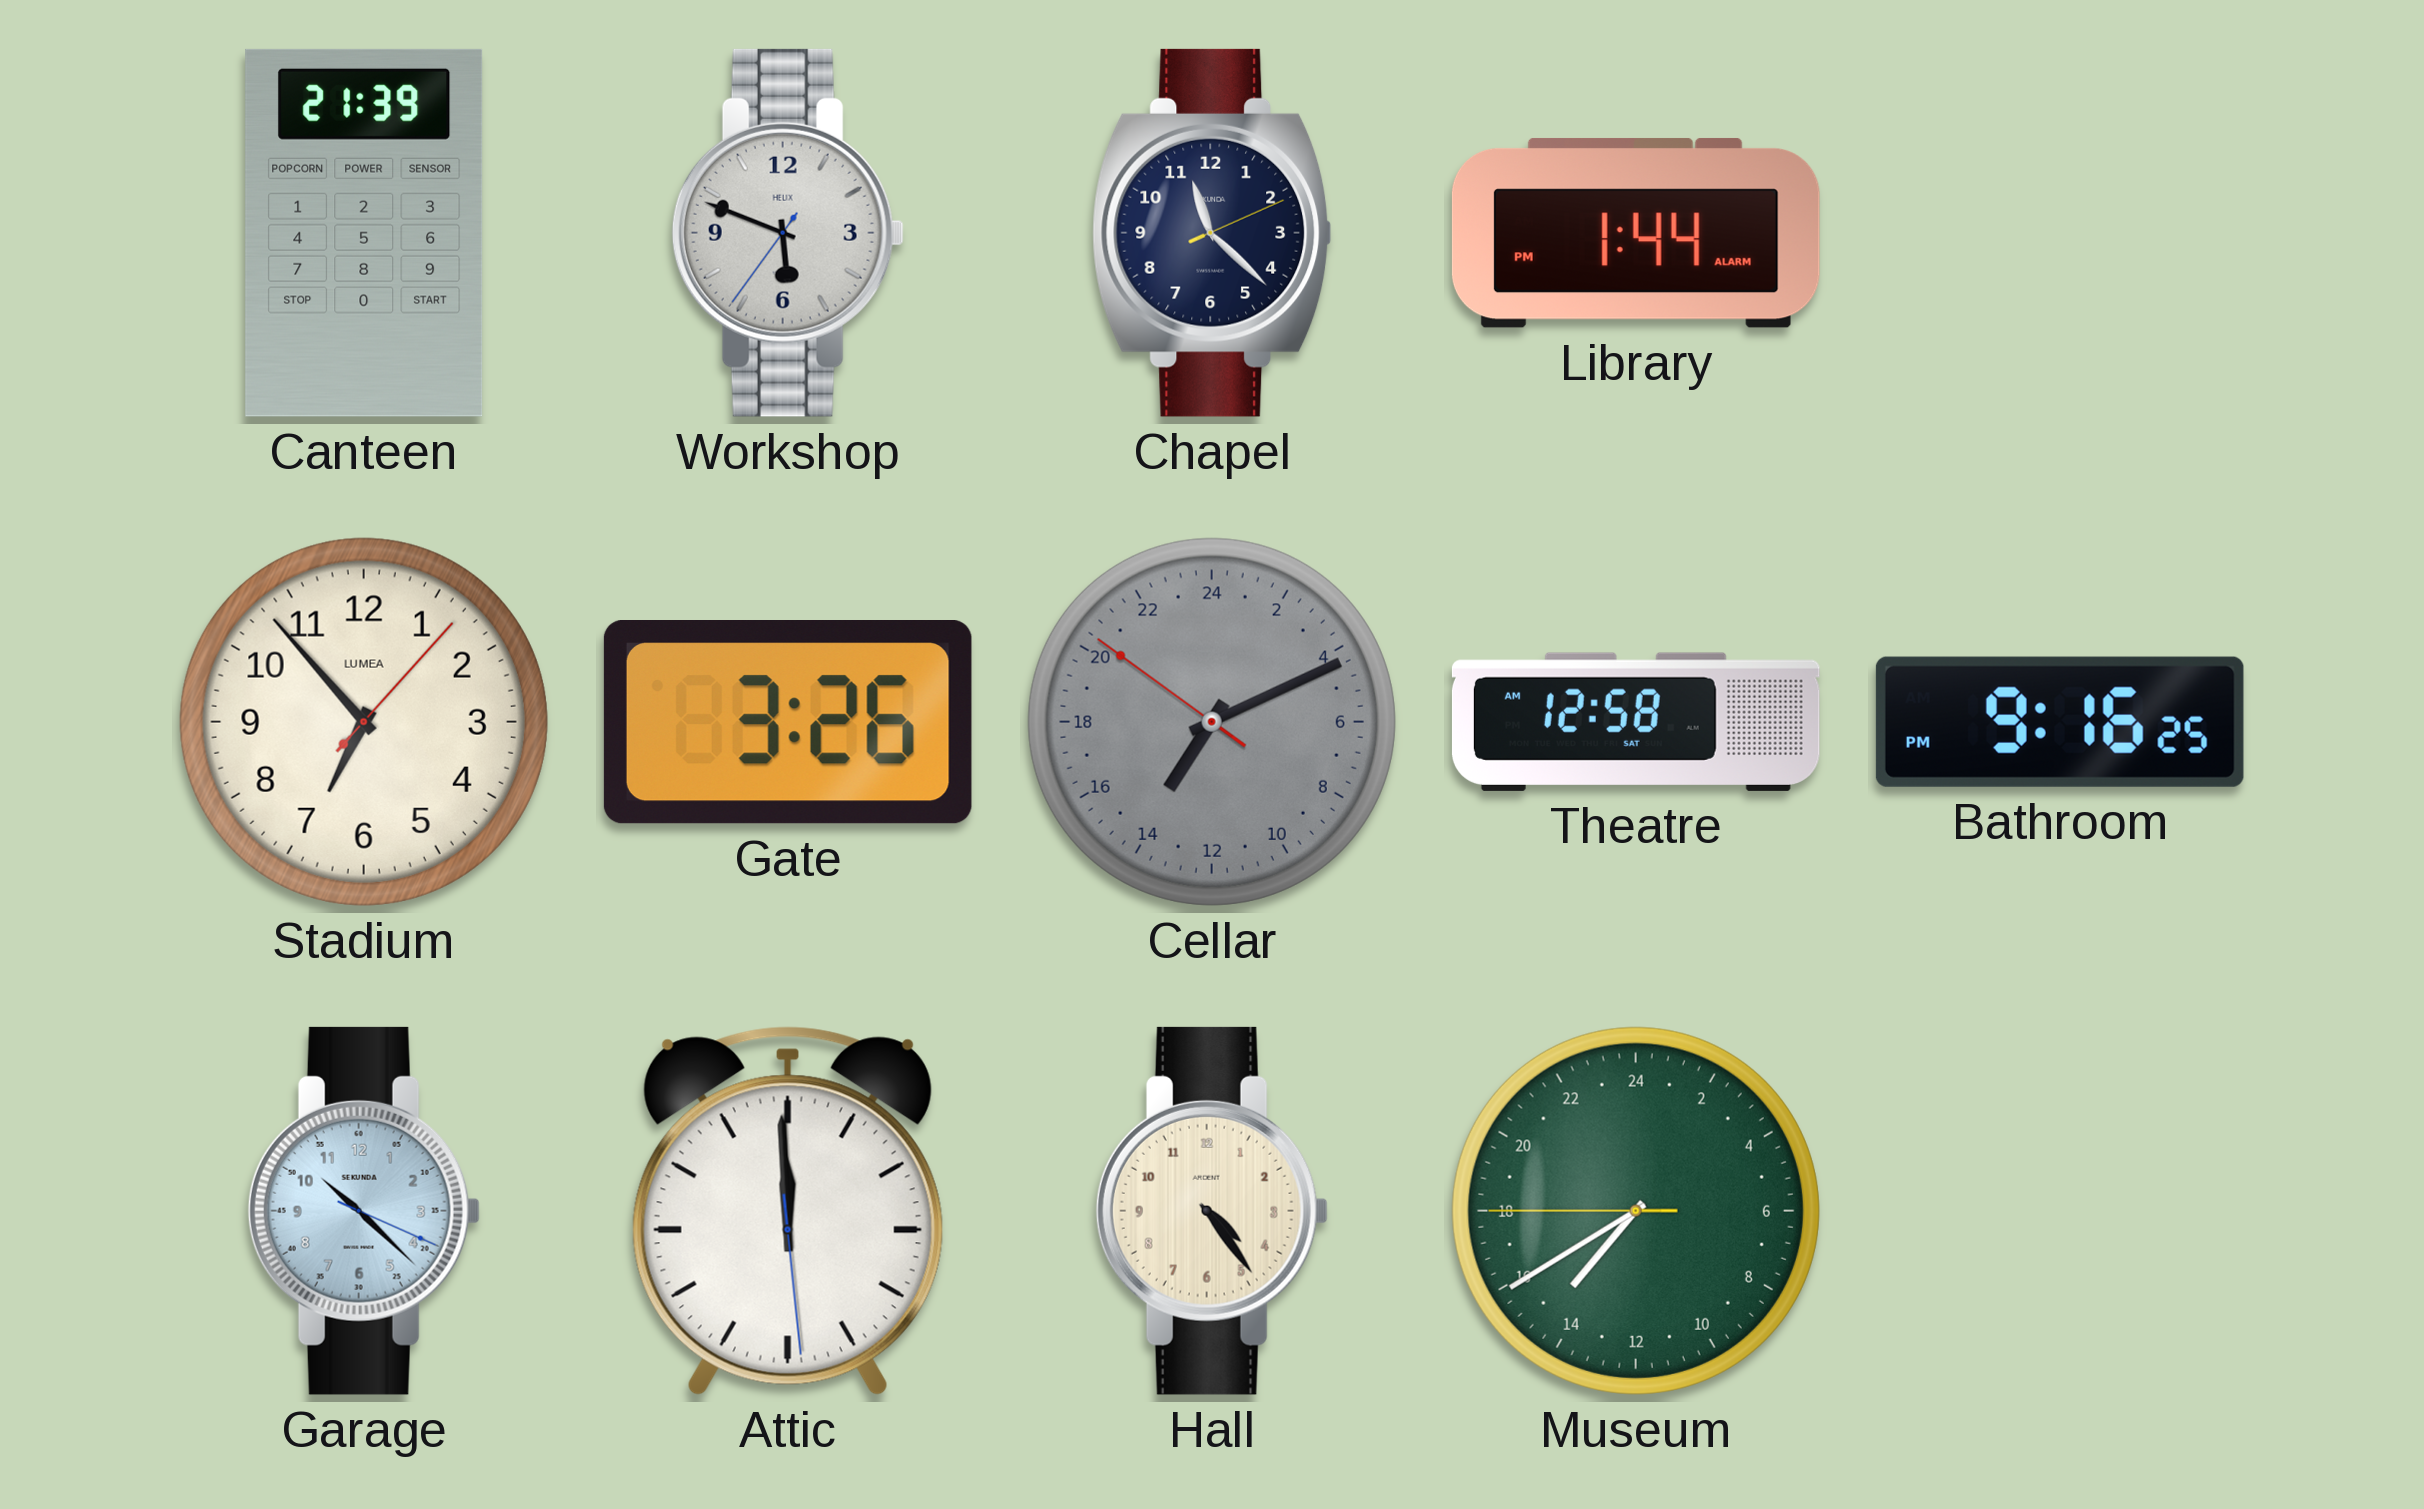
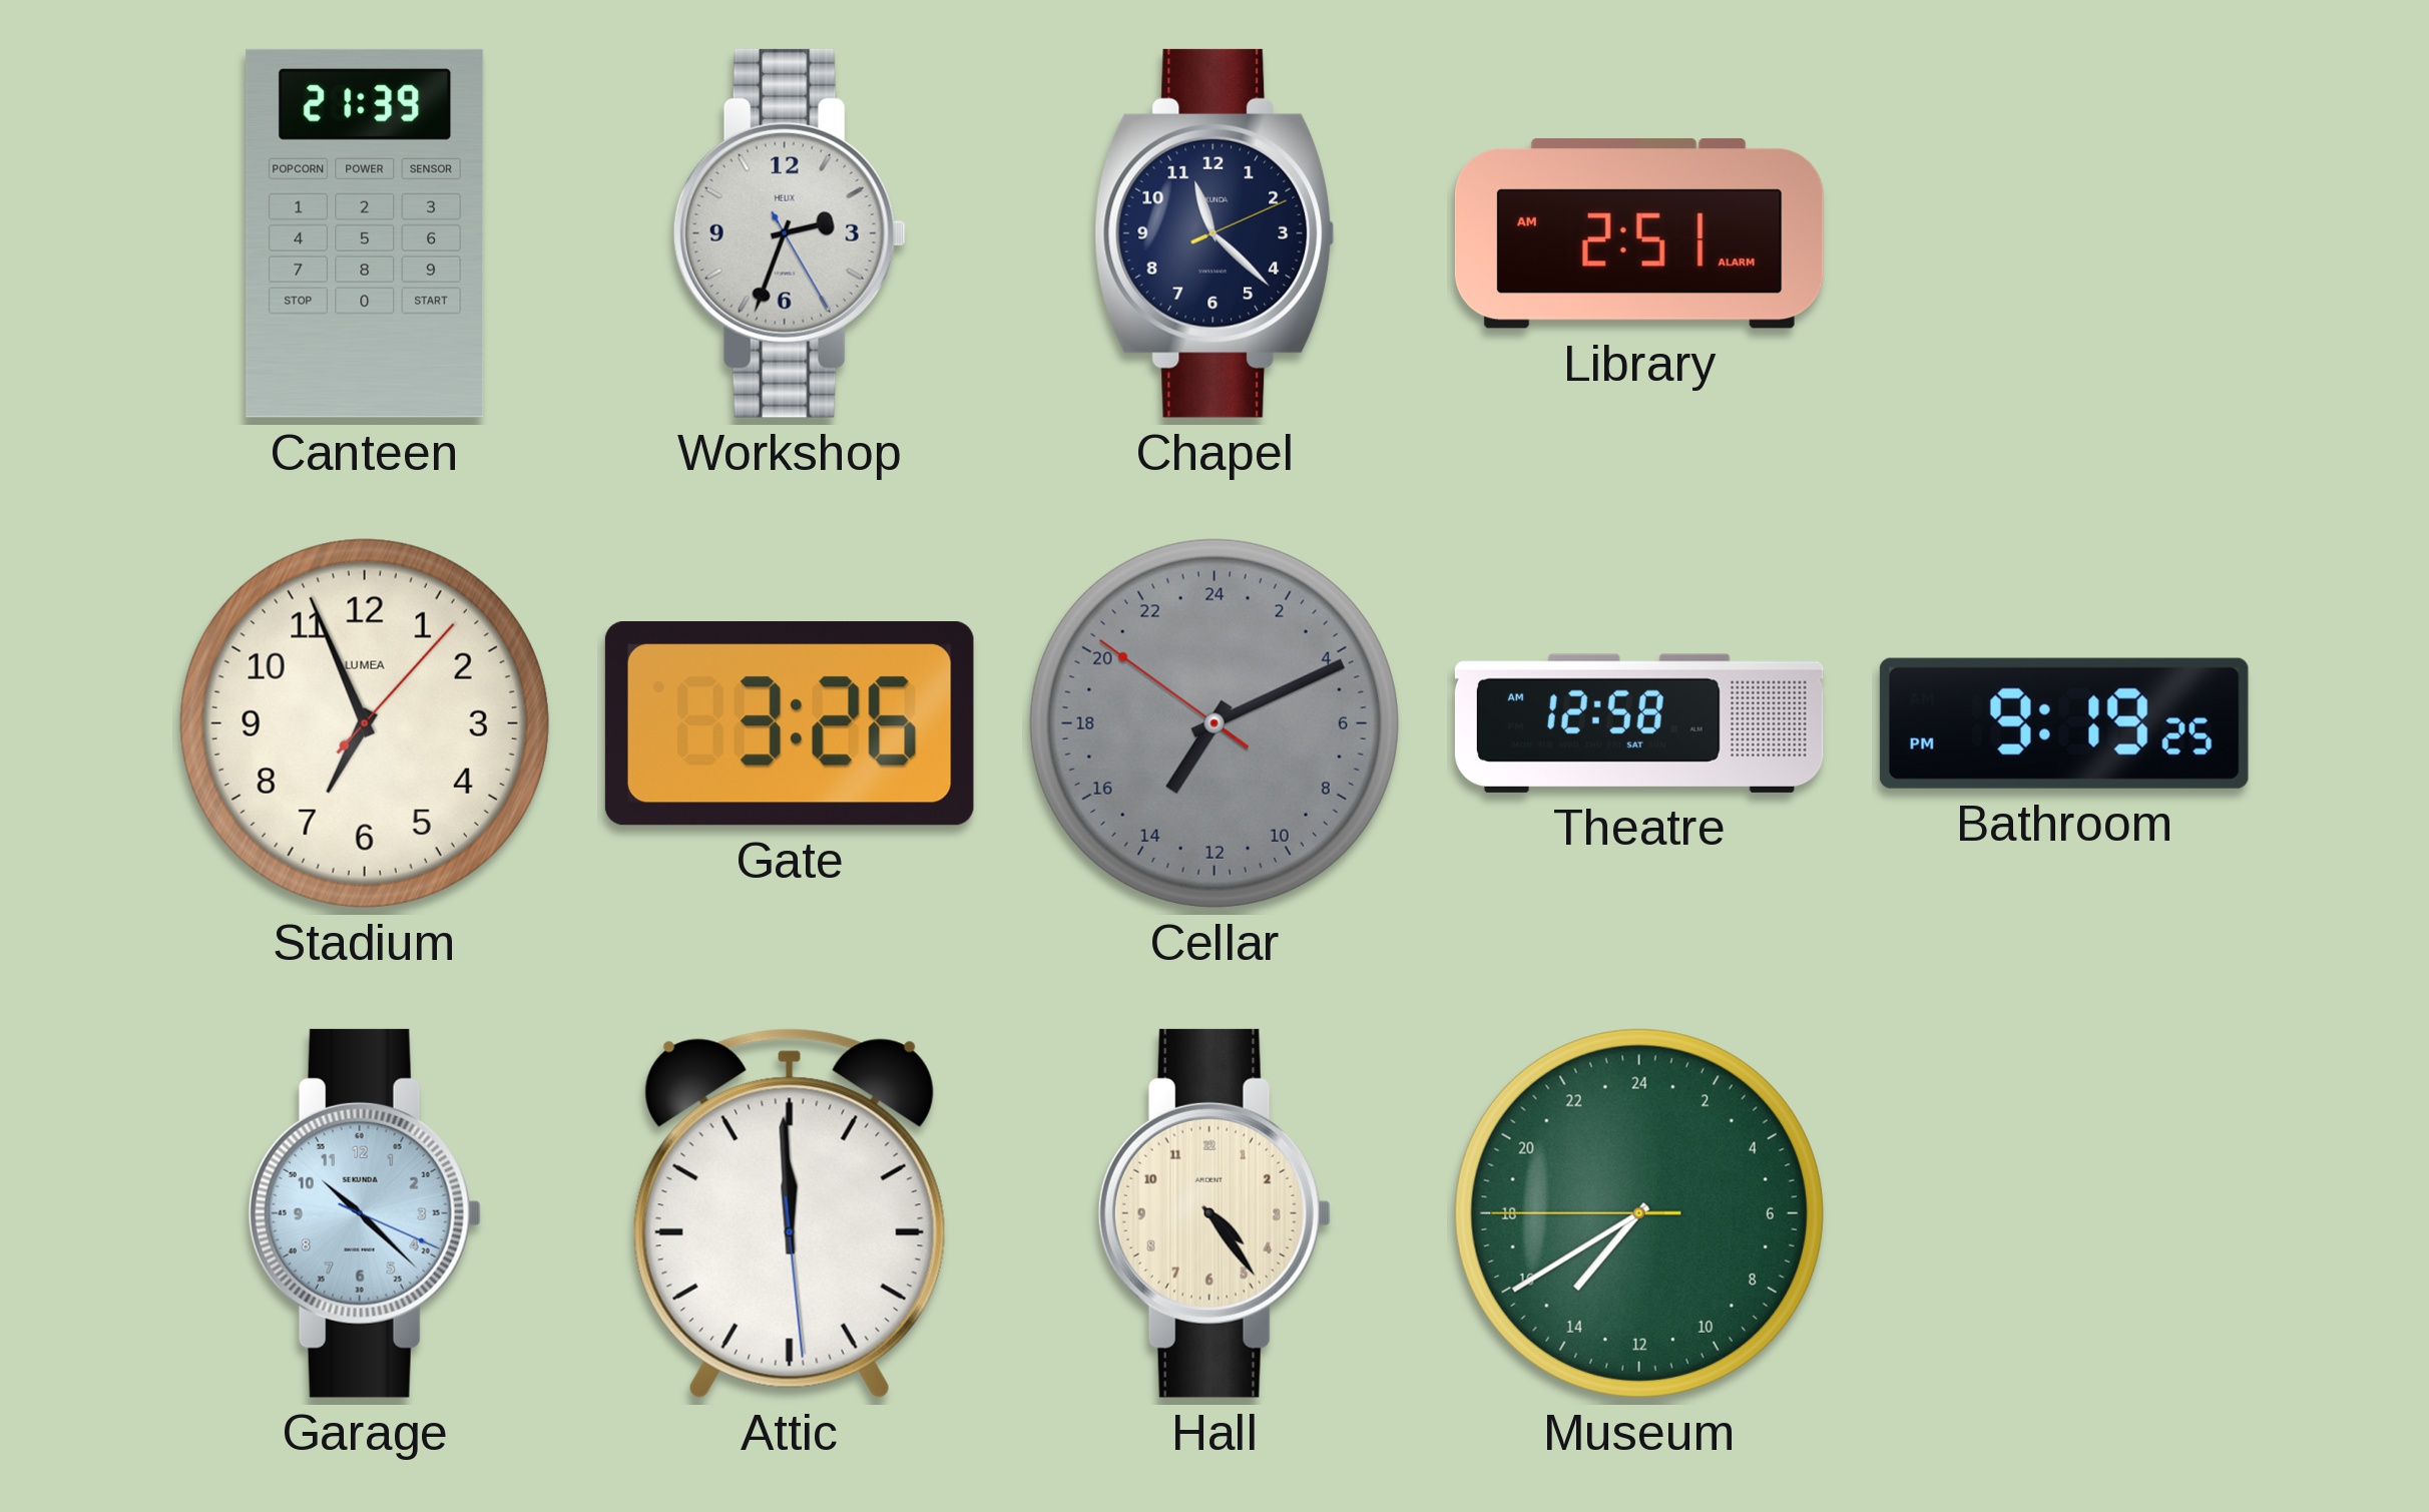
Workshop: 5:48 -> 2:33
Library: 1:44 -> 2:51
Stadium: 6:53 -> 6:56
Bathroom: 9:16 -> 9:19
